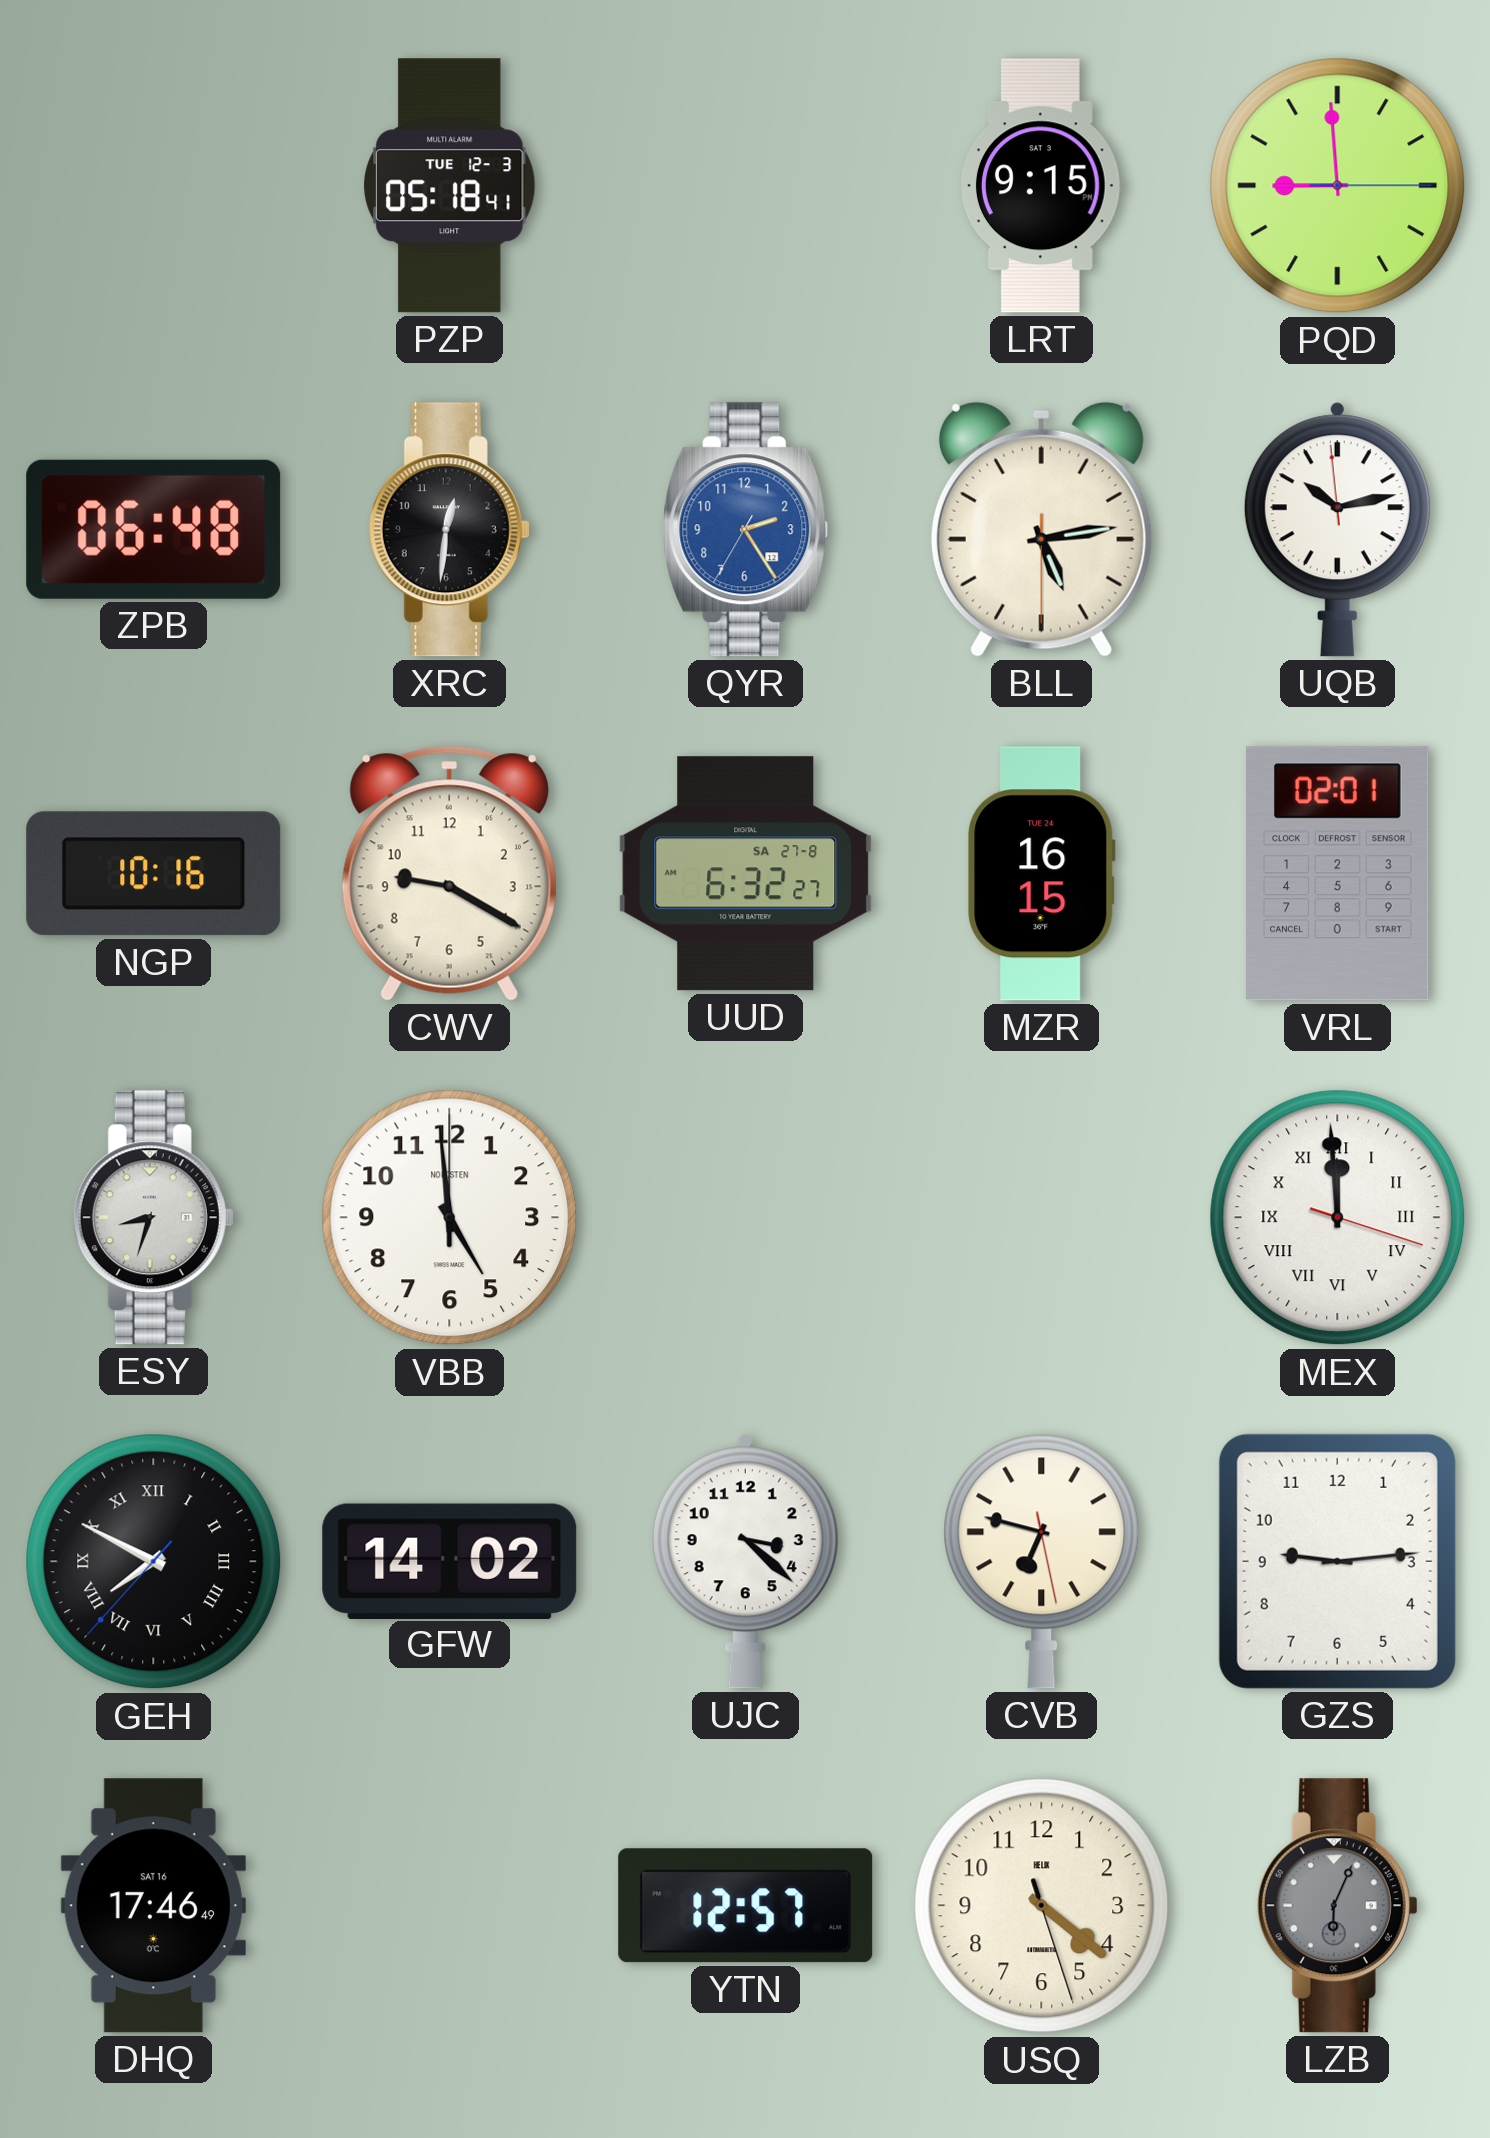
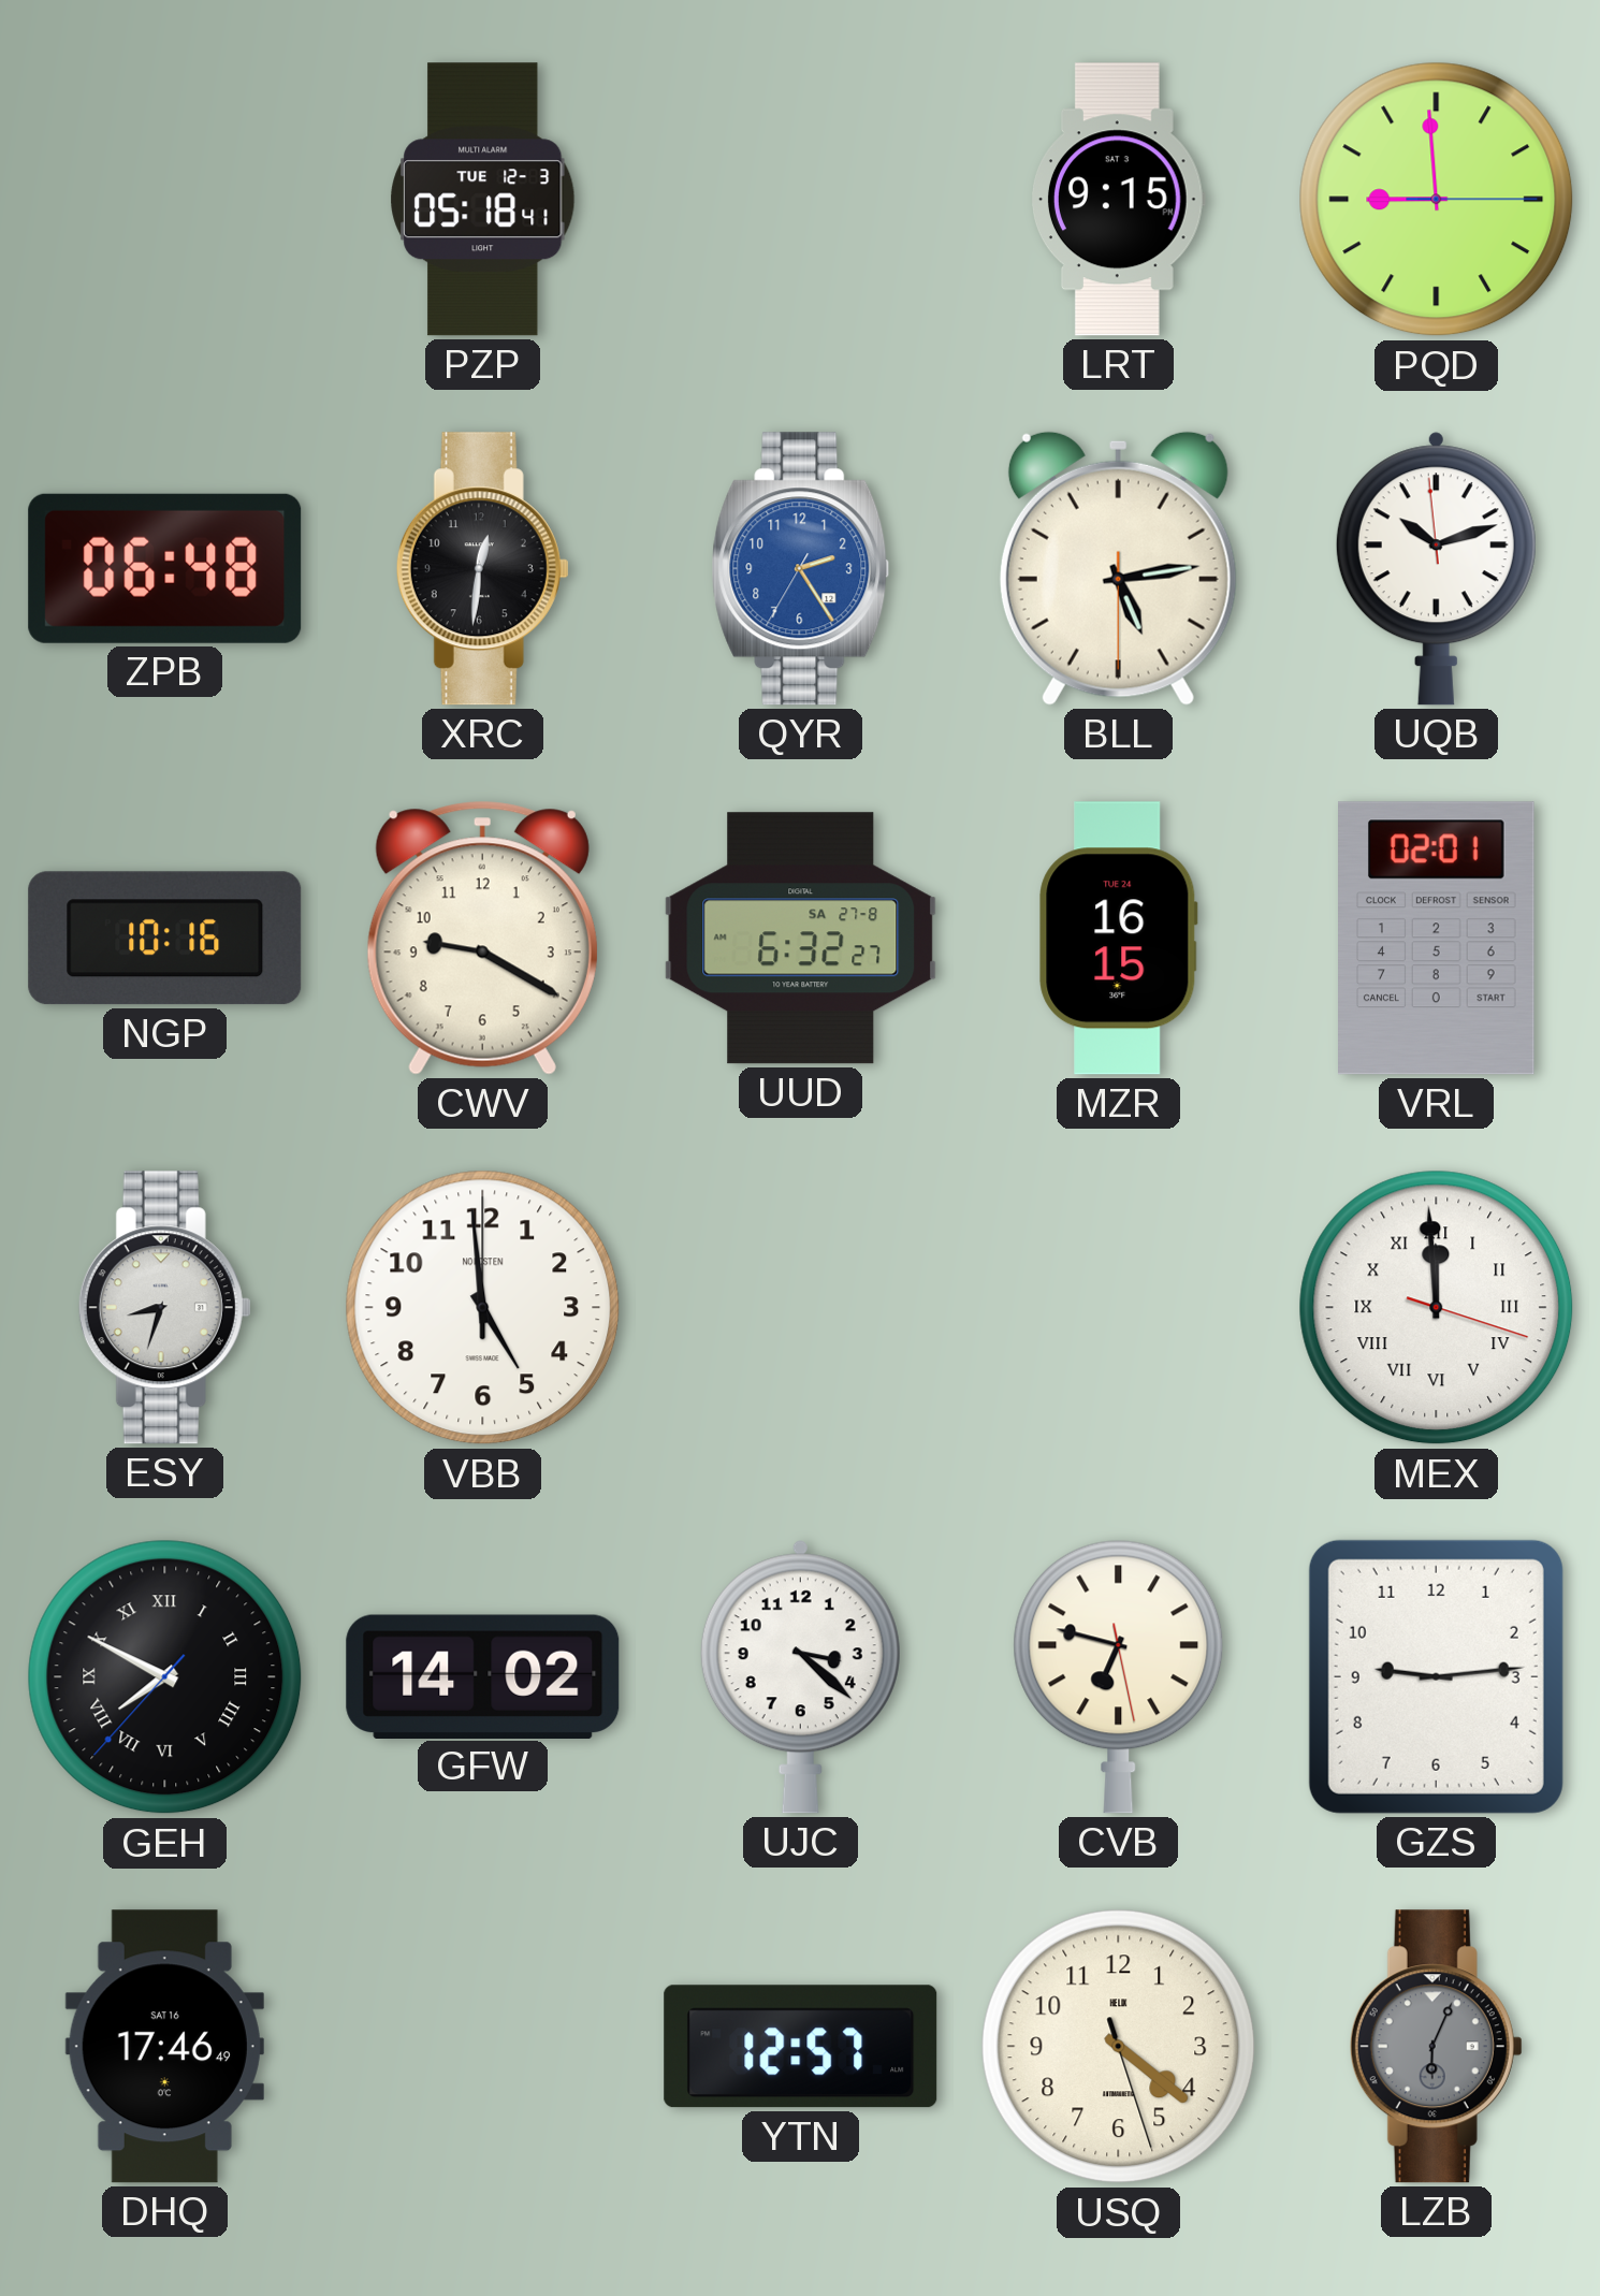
UQB: 10:12 -> 10:11
